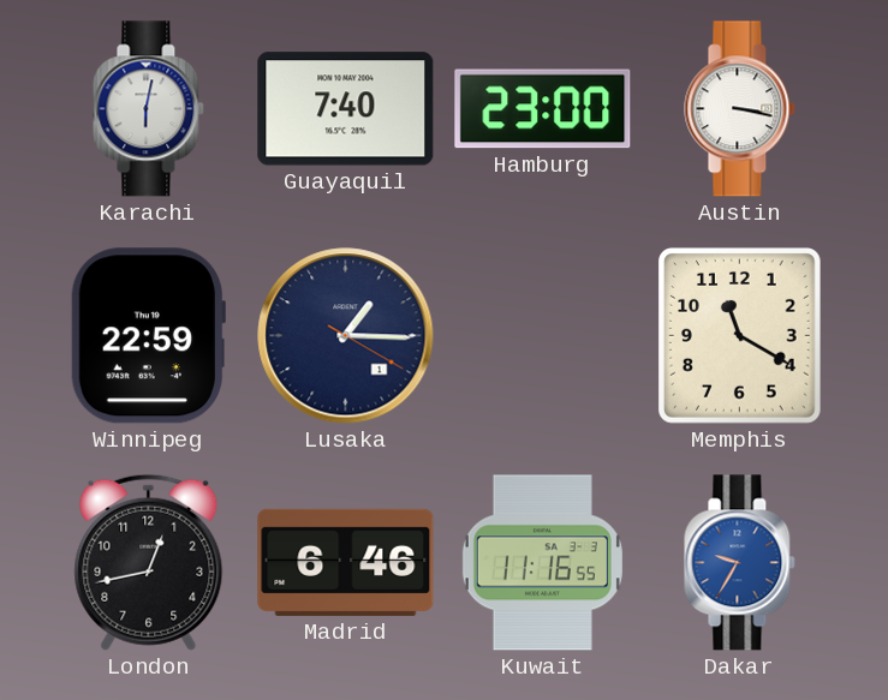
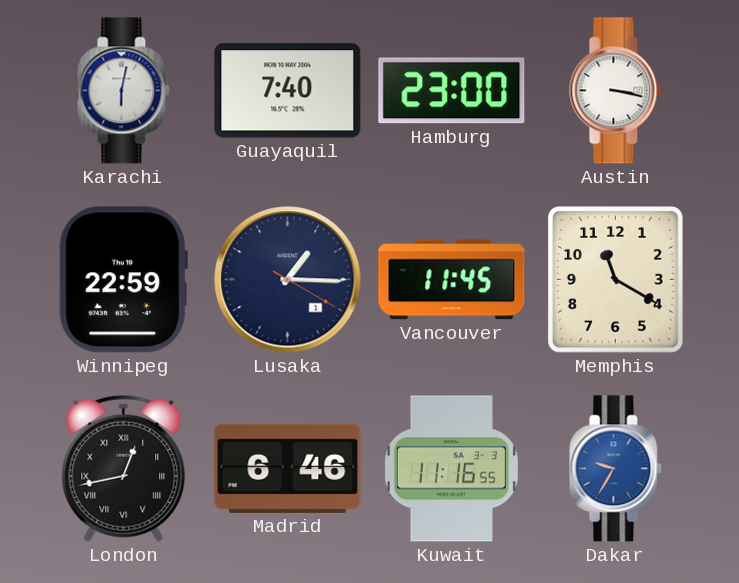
Vancouver: none -> 11:45
London numerals: Arabic -> Roman
